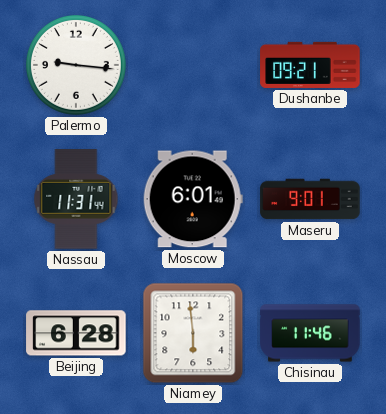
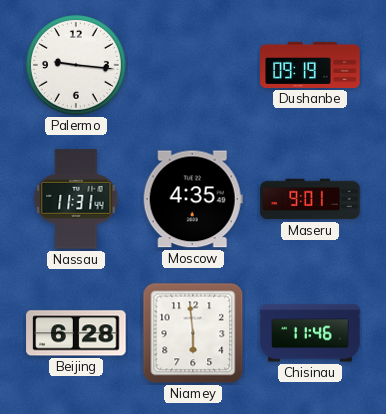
Dushanbe: 09:21 -> 09:19
Moscow: 6:01 -> 4:35
